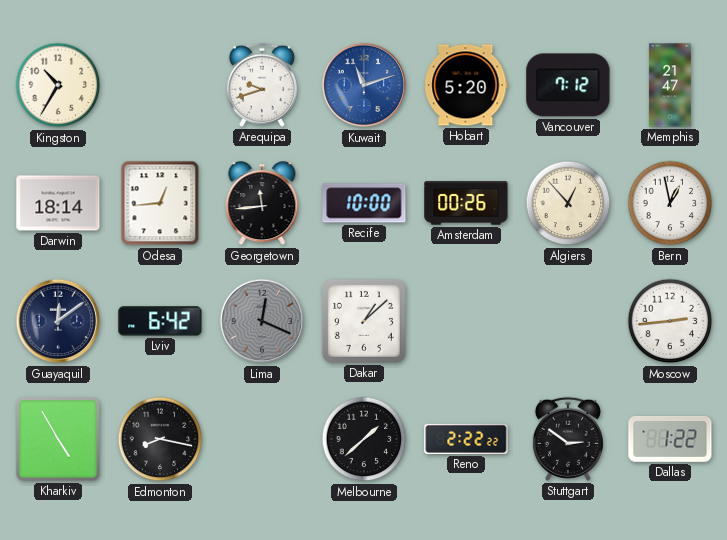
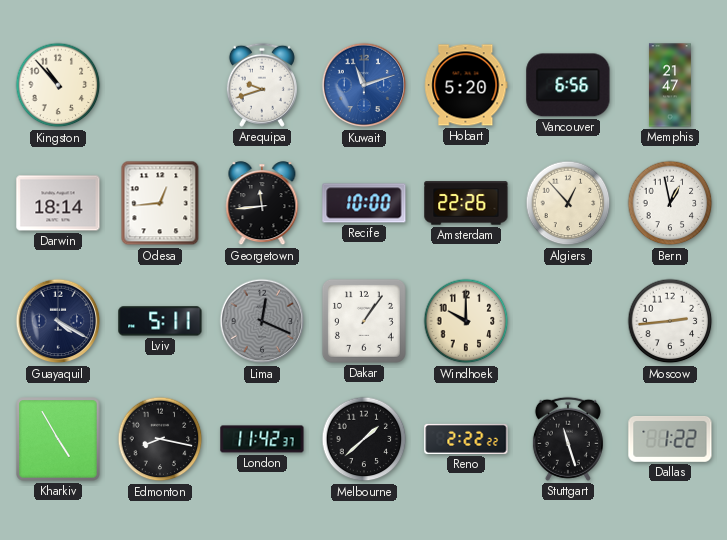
Kingston: 10:35 -> 10:53
Vancouver: 7:12 -> 6:56
Amsterdam: 00:26 -> 22:26
Guayaquil: 12:09 -> 4:20
Lviv: 6:42 -> 5:11
Dakar: 1:08 -> 1:06
Windhoek: none -> 10:00
London: none -> 11:42
Stuttgart: 2:51 -> 11:27
